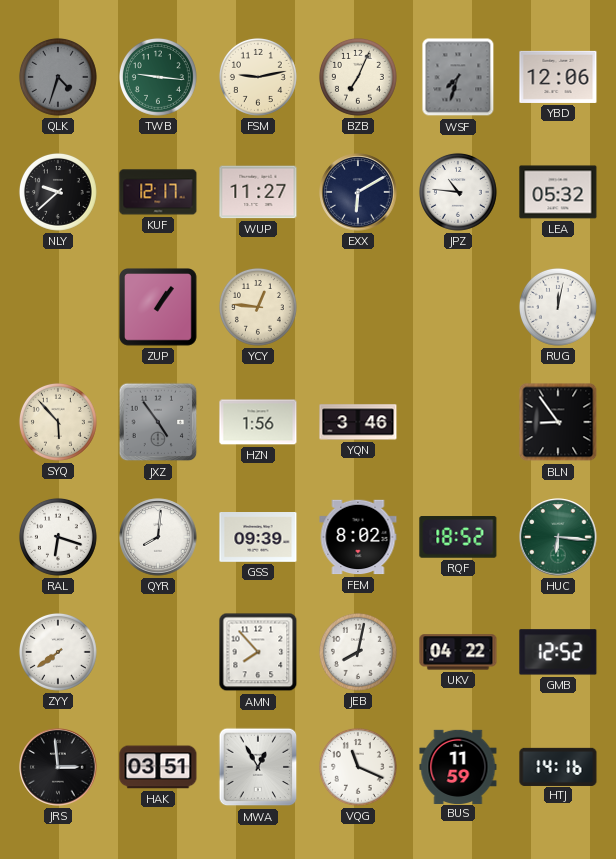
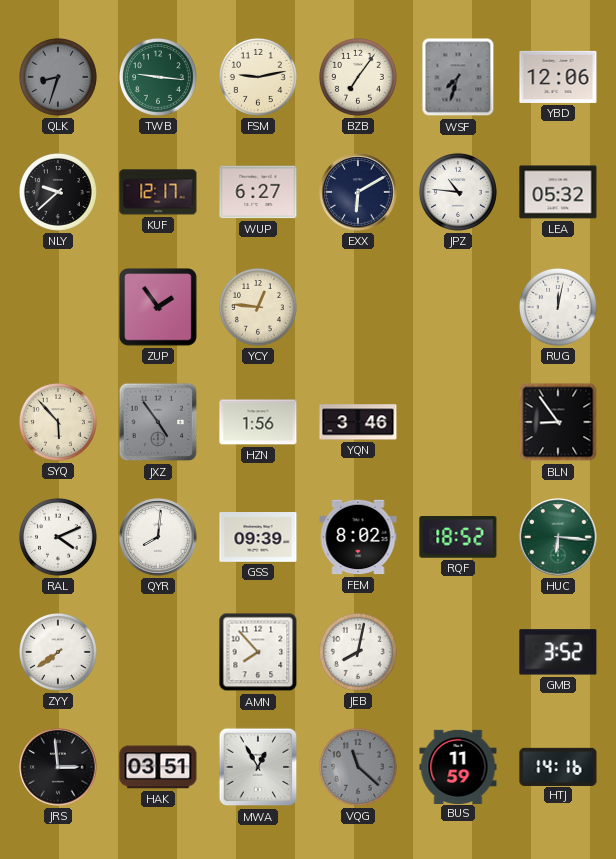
QLK: 4:33 -> 8:33
BZB: 7:04 -> 7:06
WUP: 11:27 -> 6:27
ZUP: 1:06 -> 1:54
RAL: 6:18 -> 4:11
UKV: 04:22 -> none
GMB: 12:52 -> 3:52
VQG: 11:19 -> 11:22
VQG dial: white -> grey
